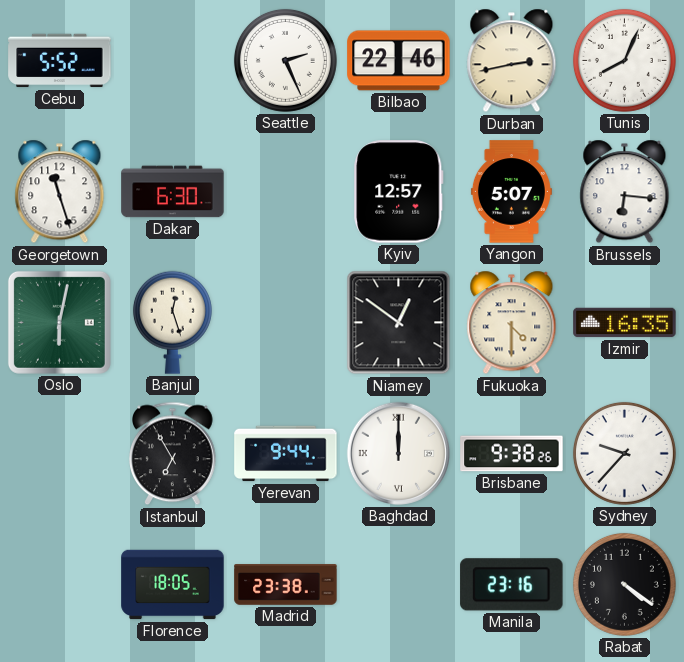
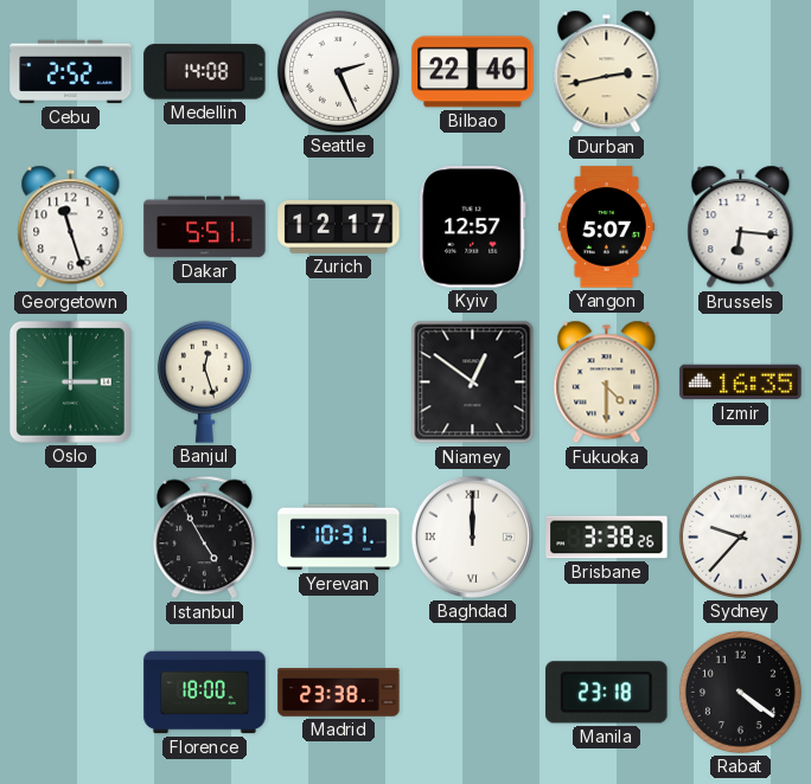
Cebu: 5:52 -> 2:52
Medellin: none -> 14:08
Tunis: 8:04 -> none
Dakar: 6:30 -> 5:51
Zurich: none -> 12:17
Oslo: 6:02 -> 3:00
Istanbul: 6:55 -> 4:55
Yerevan: 9:44 -> 10:31
Brisbane: 9:38 -> 3:38
Florence: 18:05 -> 18:00
Manila: 23:16 -> 23:18
